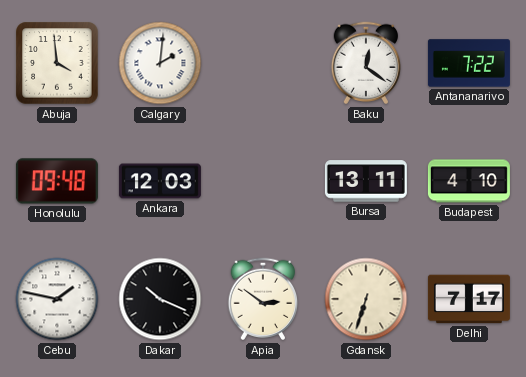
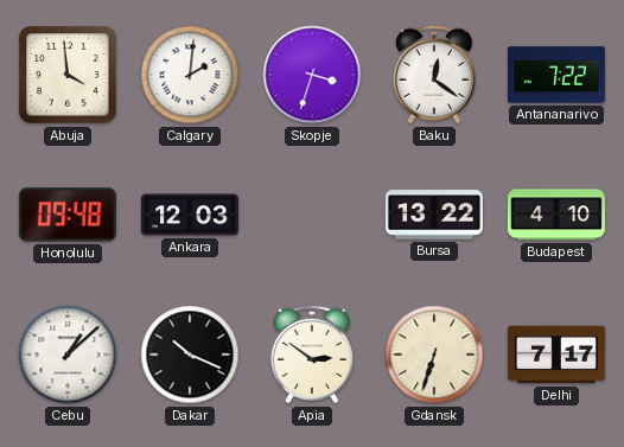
Skopje: none -> 3:33
Bursa: 13:11 -> 13:22
Cebu: 1:47 -> 1:08
